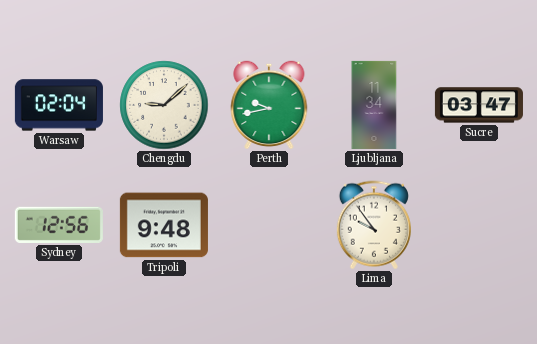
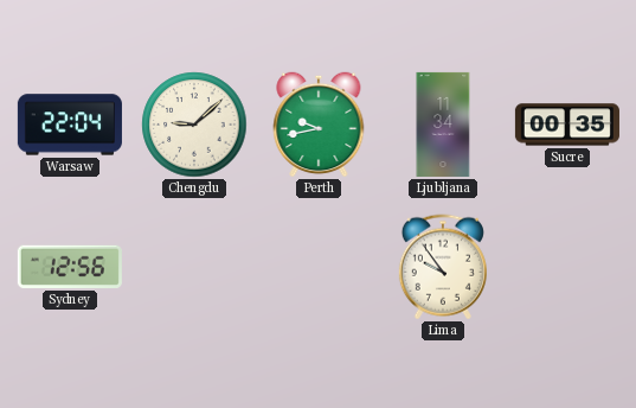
Warsaw: 02:04 -> 22:04
Sucre: 03:47 -> 00:35
Tripoli: 9:48 -> none
